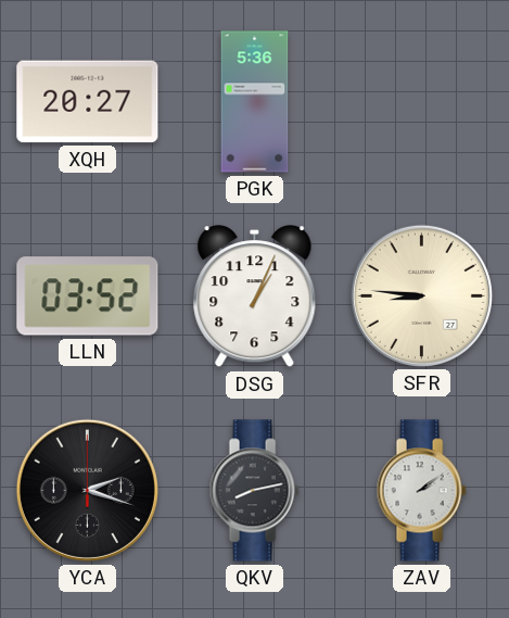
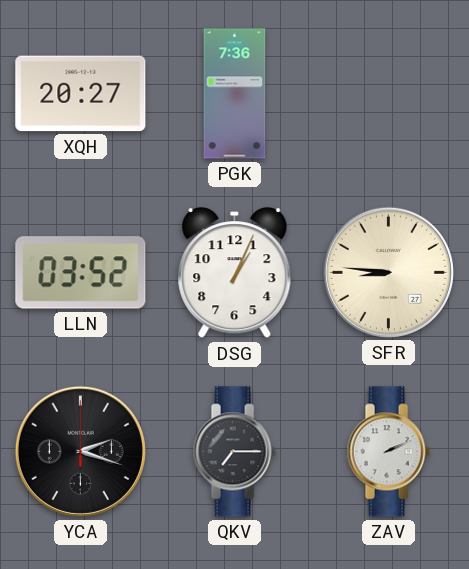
PGK: 5:36 -> 7:36
QKV: 8:13 -> 7:15
ZAV: 2:09 -> 2:11
